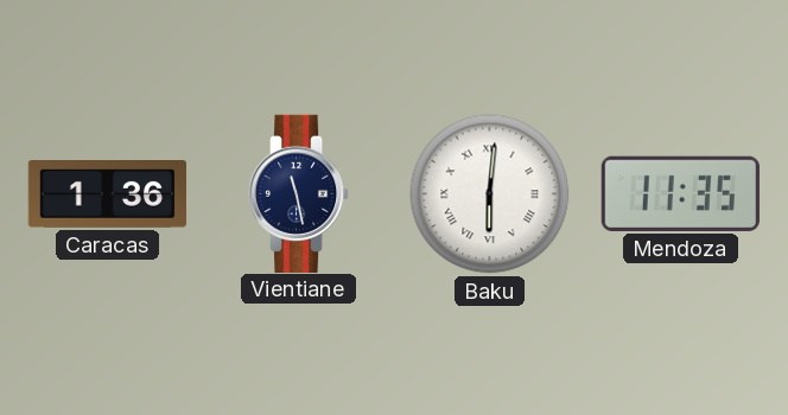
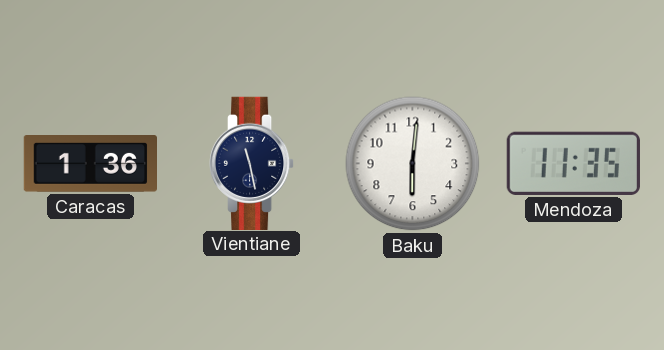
Baku numerals: Roman -> Arabic
